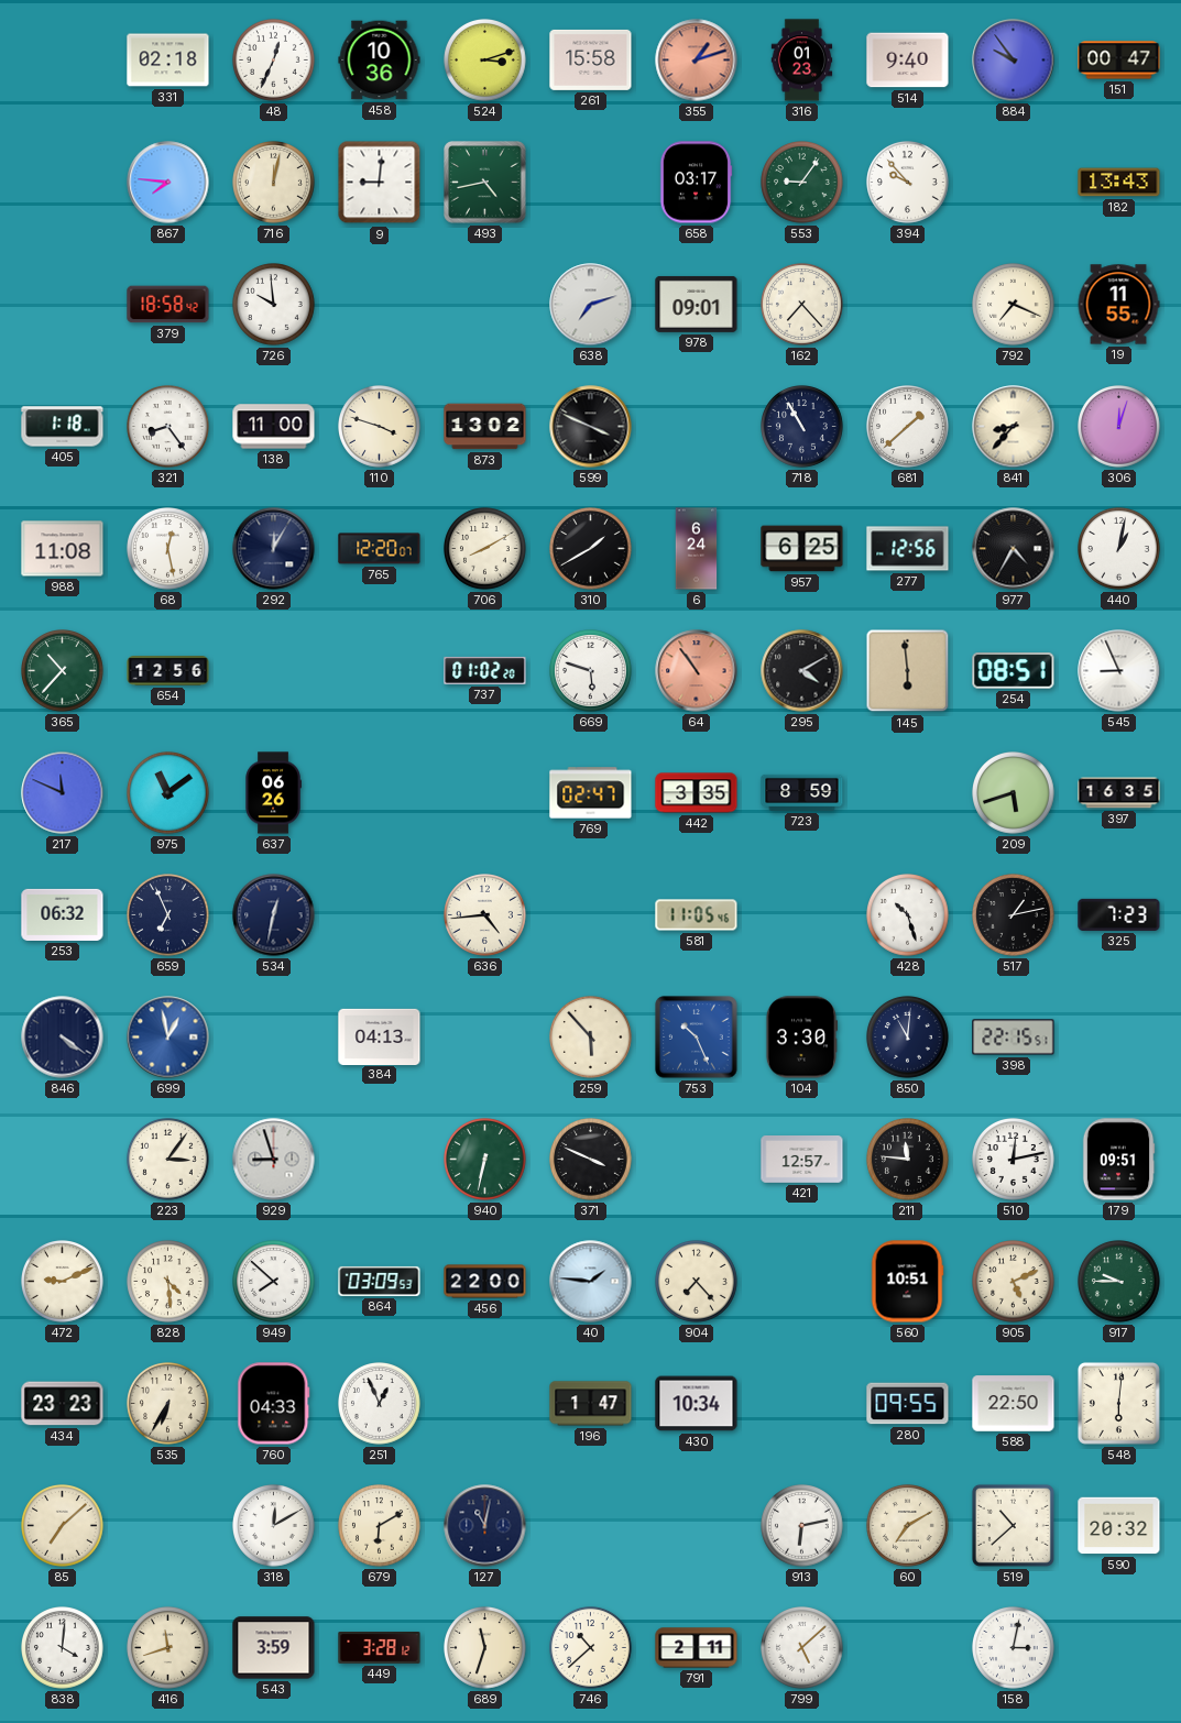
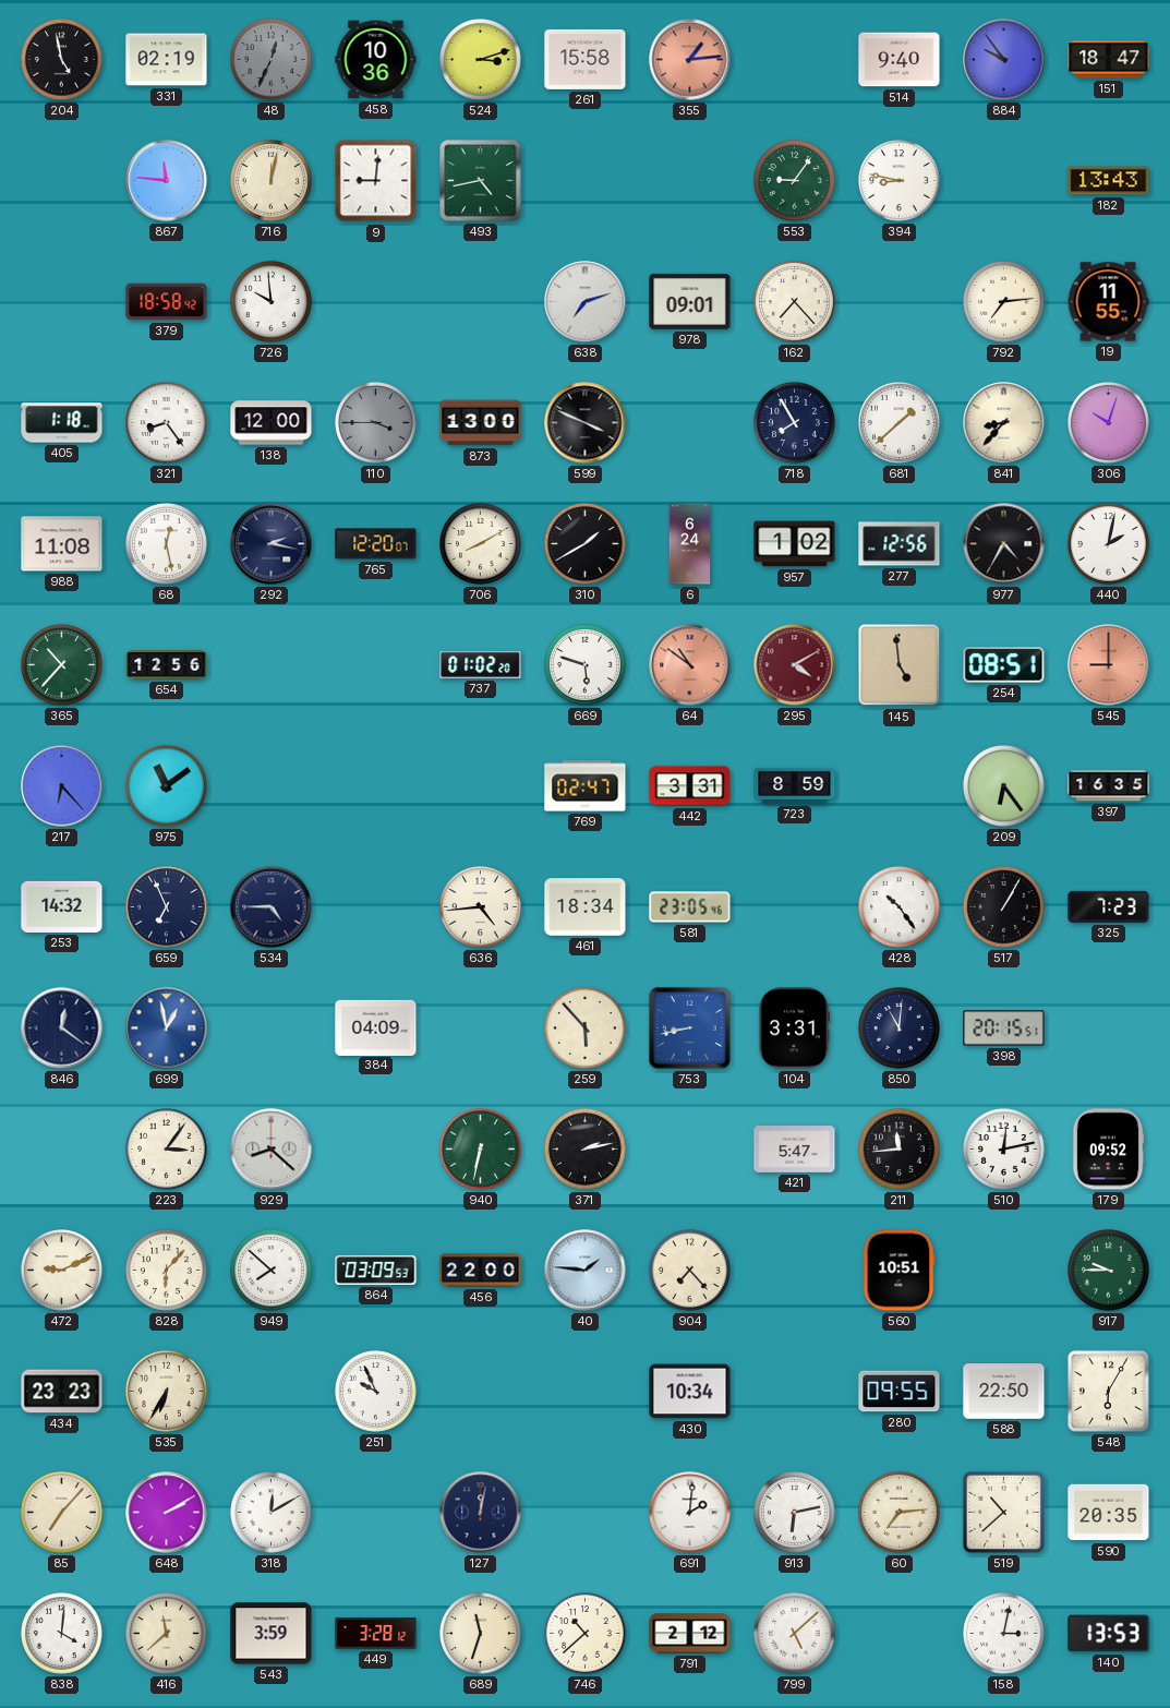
204: none -> 4:58
331: 02:18 -> 02:19
48 dial: white -> grey
355: 1:12 -> 1:14
316: 01:23 -> none
151: 00:47 -> 18:47
867: 7:46 -> 11:46
658: 03:17 -> none
394: 9:53 -> 8:47
792: 7:19 -> 7:14
138: 11:00 -> 12:00
110: 3:48 -> 3:45
110 dial: cream -> grey
873: 13:02 -> 13:00
718: 10:55 -> 7:55
306: 12:03 -> 10:03
292: 12:05 -> 2:17
957: 6:25 -> 1:02
440: 1:02 -> 2:02
64: 10:54 -> 10:51
295 dial: black -> burgundy
145: 5:59 -> 4:59
545: 8:56 -> 9:00
545 dial: white -> salmon
217: 11:49 -> 6:23
637: 06:26 -> none
442: 3:35 -> 3:31
209: 5:42 -> 6:24
253: 06:32 -> 14:32
534: 12:32 -> 4:45
461: none -> 18:34
581: 11:05 -> 23:05
428: 10:27 -> 10:24
517: 1:13 -> 1:05
846: 4:21 -> 12:21
384: 04:13 -> 04:09
753: 10:26 -> 8:43
104: 3:30 -> 3:31
398: 22:15 -> 20:15
929: 8:57 -> 8:22
371: 3:49 -> 2:13
421: 12:57 -> 5:47
211: 11:46 -> 11:44
179: 09:51 -> 09:52
828: 4:29 -> 6:07
905: 5:11 -> none
760: 04:33 -> none
251: 12:56 -> 9:56
196: 1:47 -> none
548: 6:01 -> 6:05
85: 7:08 -> 7:07
648: none -> 2:10
679: 6:10 -> none
127: 11:02 -> 12:02
691: none -> 2:01
60: 7:10 -> 7:14
590: 20:32 -> 20:35
416: 11:42 -> 11:38
791: 2:11 -> 2:12
140: none -> 13:53
